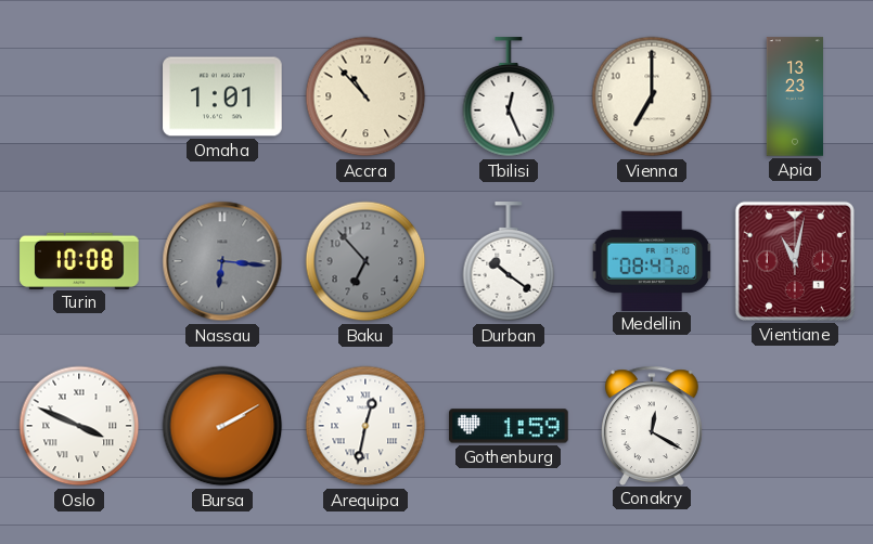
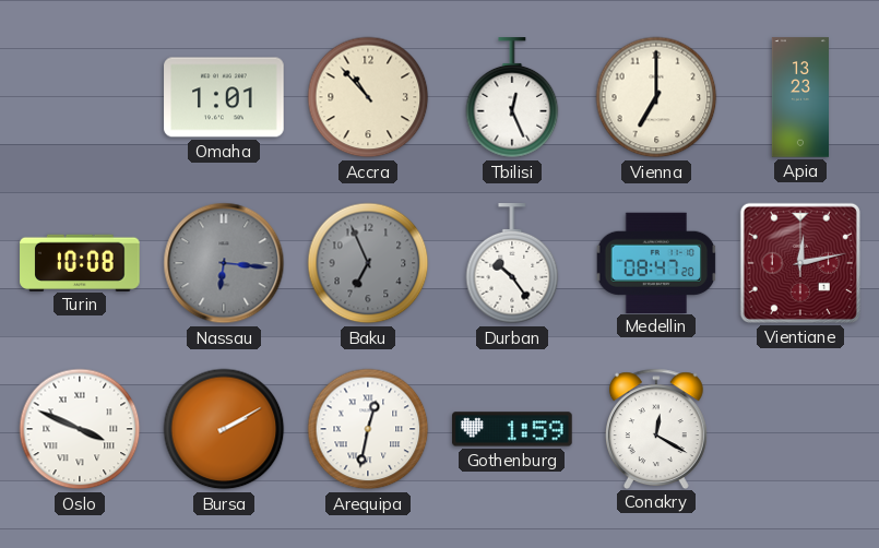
Baku: 6:53 -> 6:56
Durban: 10:21 -> 10:24
Vientiane: 11:02 -> 12:13
